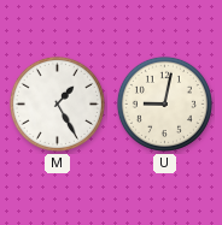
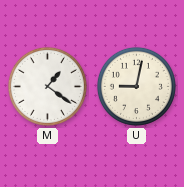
M: 1:25 -> 1:21
